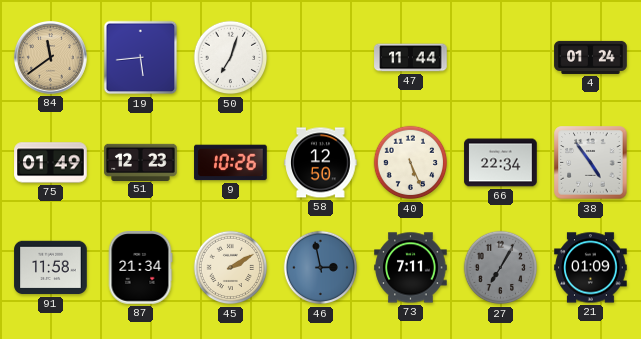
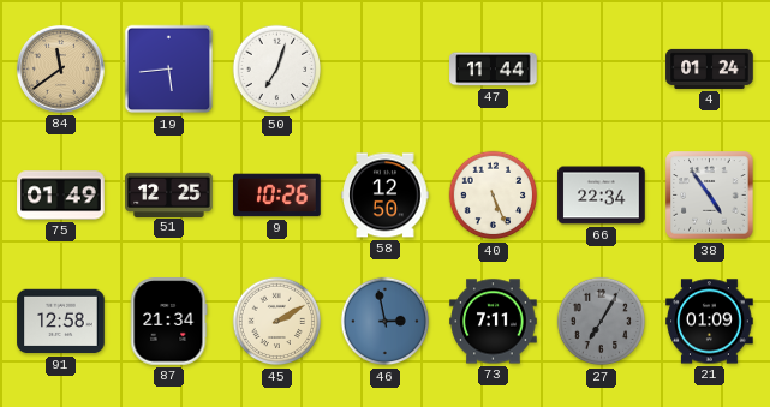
51: 12:23 -> 12:25
91: 11:58 -> 12:58
